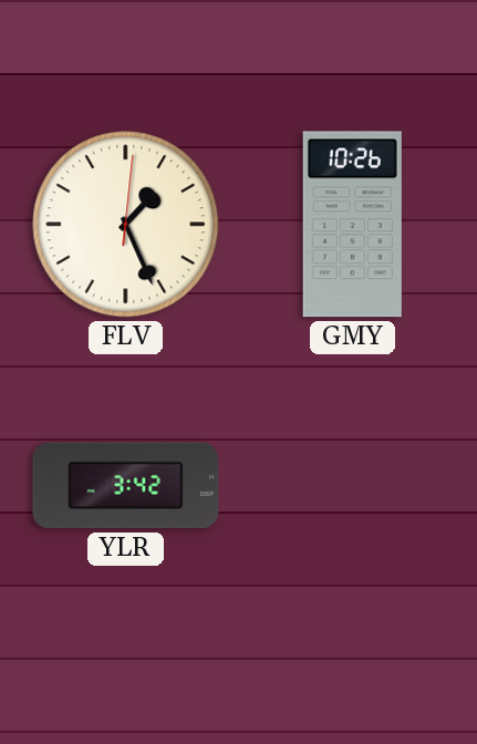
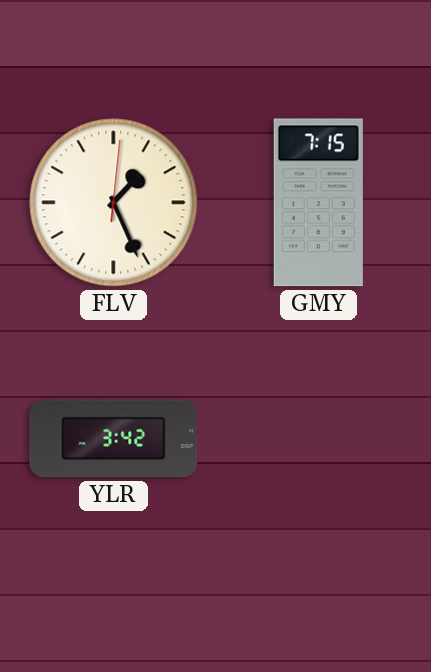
GMY: 10:26 -> 7:15
